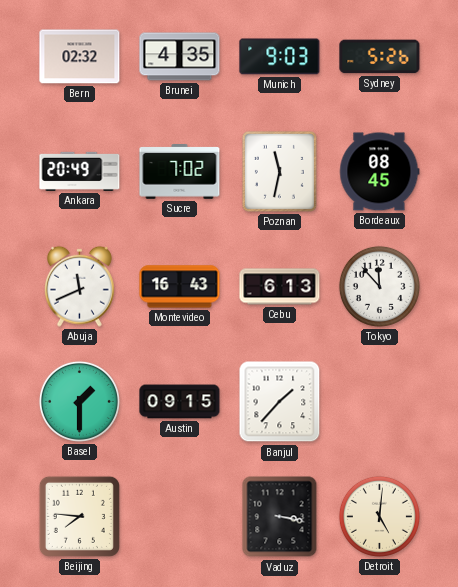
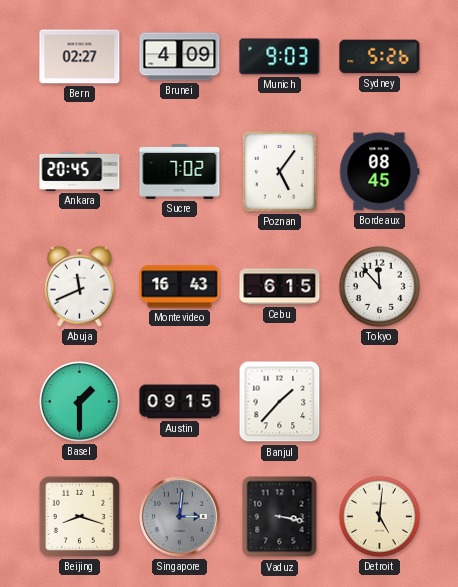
Bern: 02:32 -> 02:27
Brunei: 4:35 -> 4:09
Ankara: 20:49 -> 20:45
Poznan: 11:32 -> 5:06
Cebu: 6:13 -> 6:15
Beijing: 7:46 -> 8:18
Singapore: none -> 3:01
